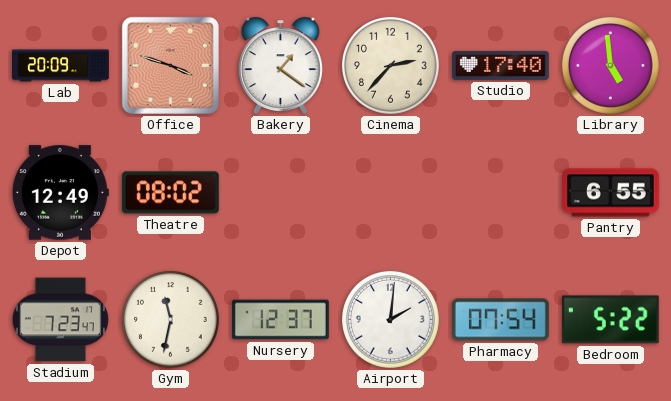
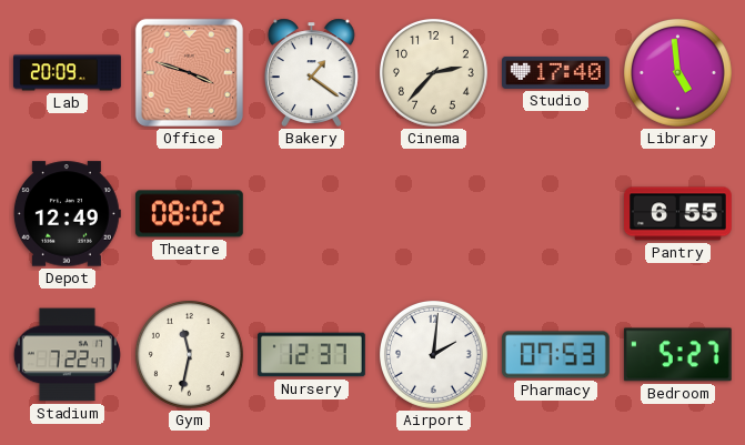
Stadium: 7:23 -> 7:22
Pharmacy: 07:54 -> 07:53
Bedroom: 5:22 -> 5:27
